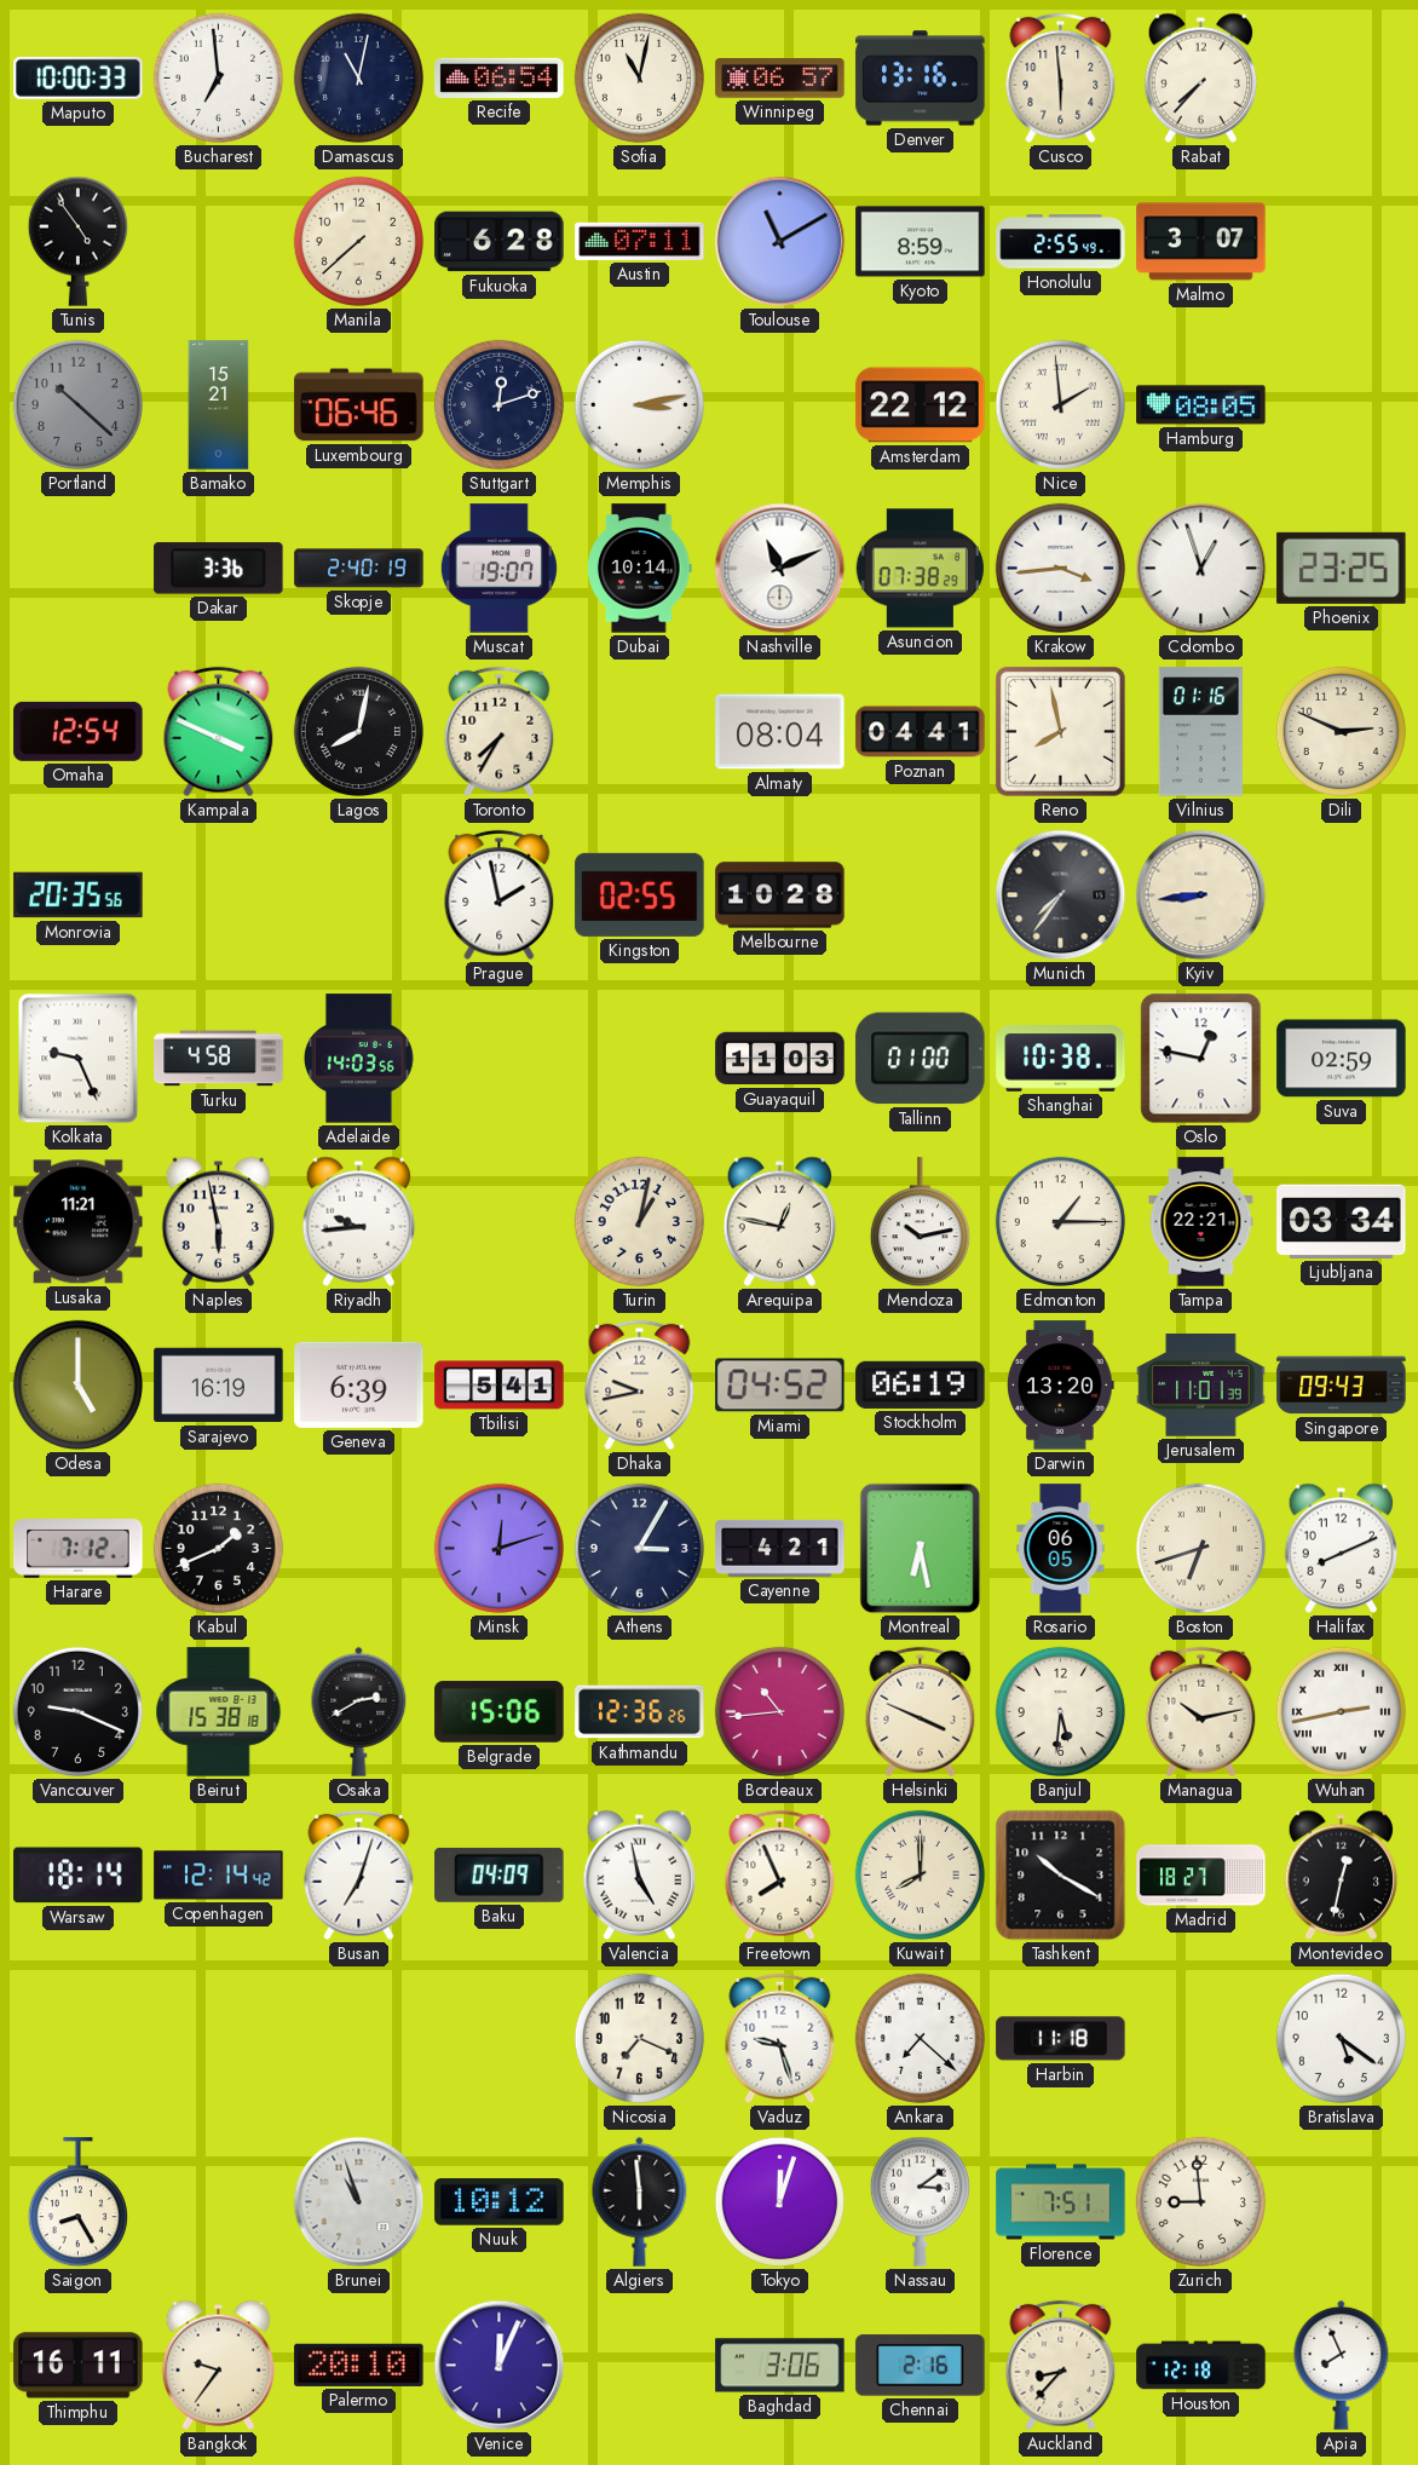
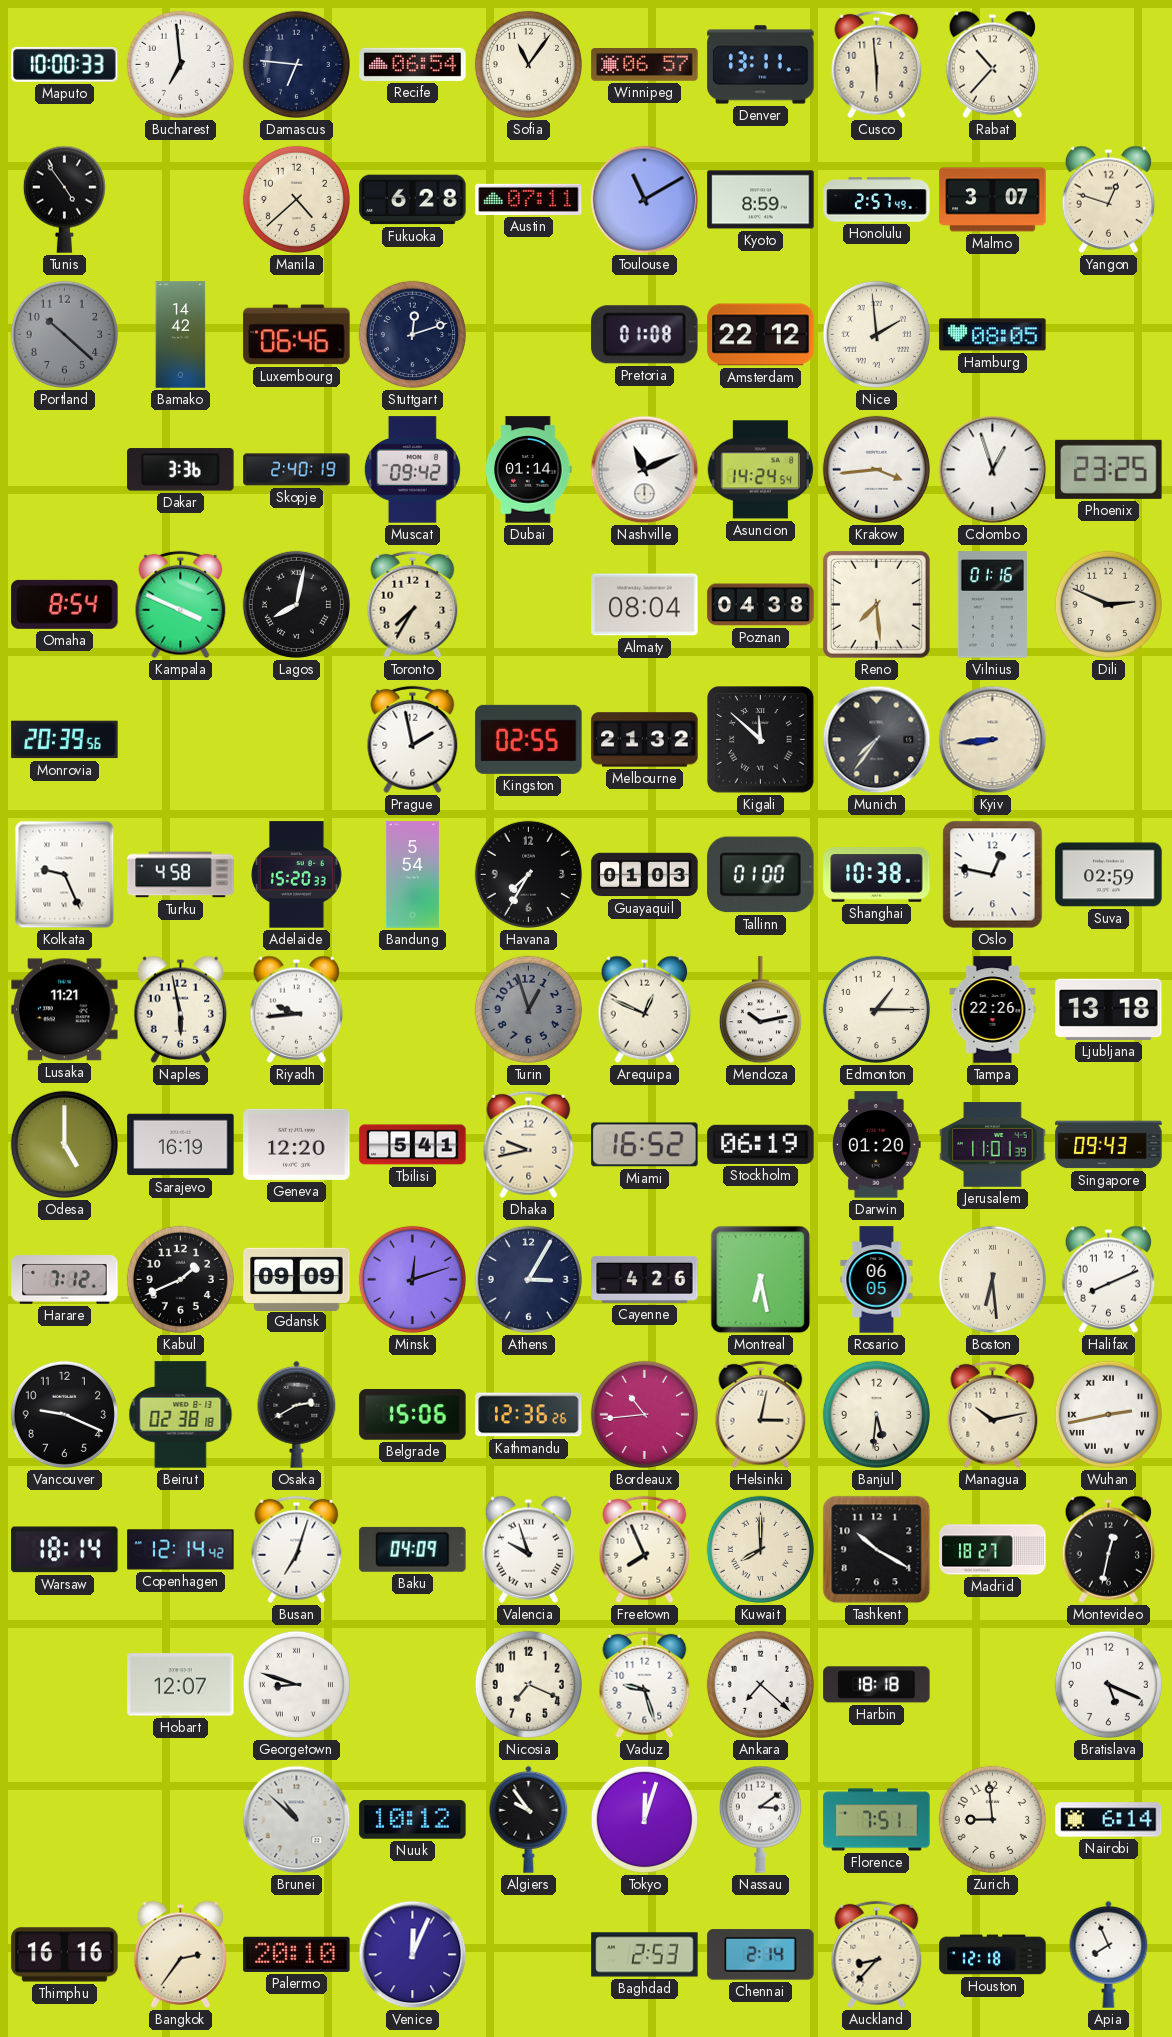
Damascus: 11:02 -> 6:46
Sofia: 11:02 -> 11:06
Denver: 13:16 -> 13:11
Rabat: 7:37 -> 10:37
Manila: 7:38 -> 4:38
Honolulu: 2:55 -> 2:57
Yangon: none -> 12:48
Bamako: 15:21 -> 14:42
Memphis: 3:13 -> none
Pretoria: none -> 01:08
Muscat: 19:07 -> 09:42
Dubai: 10:14 -> 01:14
Asuncion: 07:38 -> 14:24
Omaha: 12:54 -> 8:54
Poznan: 04:41 -> 04:38
Reno: 7:58 -> 7:29
Monrovia: 20:35 -> 20:39
Melbourne: 10:28 -> 21:32
Kigali: none -> 11:52
Adelaide: 14:03 -> 15:20
Bandung: none -> 5:54
Havana: none -> 7:35
Guayaquil: 11:03 -> 01:03
Turin: 1:02 -> 12:57
Turin dial: cream -> grey
Arequipa: 12:47 -> 12:49
Tampa: 22:21 -> 22:26
Ljubljana: 03:34 -> 13:18
Geneva: 6:39 -> 12:20
Miami: 04:52 -> 16:52
Darwin: 13:20 -> 01:20
Gdansk: none -> 09:09
Cayenne: 4:21 -> 4:26
Boston: 6:42 -> 6:29
Beirut: 15:38 -> 02:38
Helsinki: 3:49 -> 3:02
Valencia: 4:58 -> 9:57
Hobart: none -> 12:07
Georgetown: none -> 8:48
Harbin: 11:18 -> 18:18
Bratislava: 5:21 -> 5:19
Saigon: 8:25 -> none
Brunei: 10:57 -> 10:52
Algiers: 5:59 -> 9:54
Nairobi: none -> 6:14
Thimphu: 16:11 -> 16:16
Bangkok: 9:36 -> 2:36
Baghdad: 3:06 -> 2:53
Chennai: 2:16 -> 2:14
